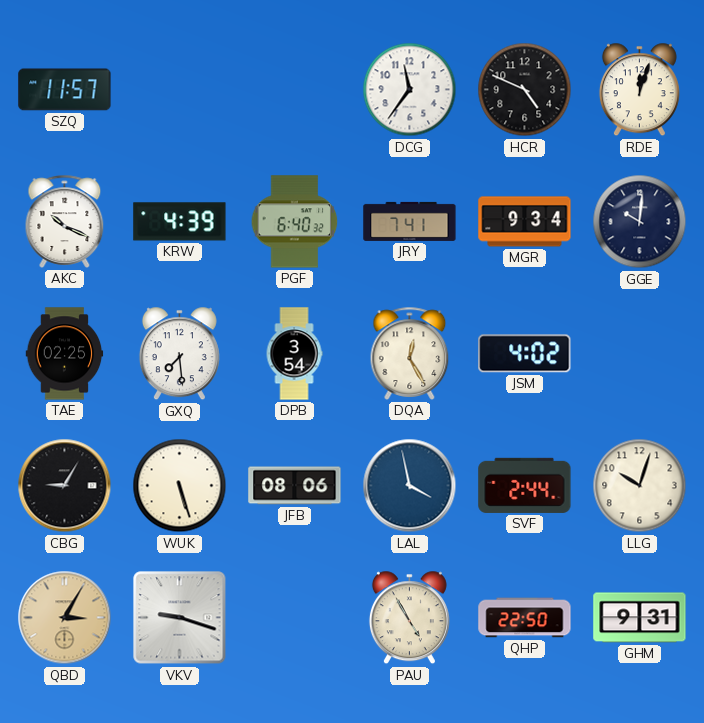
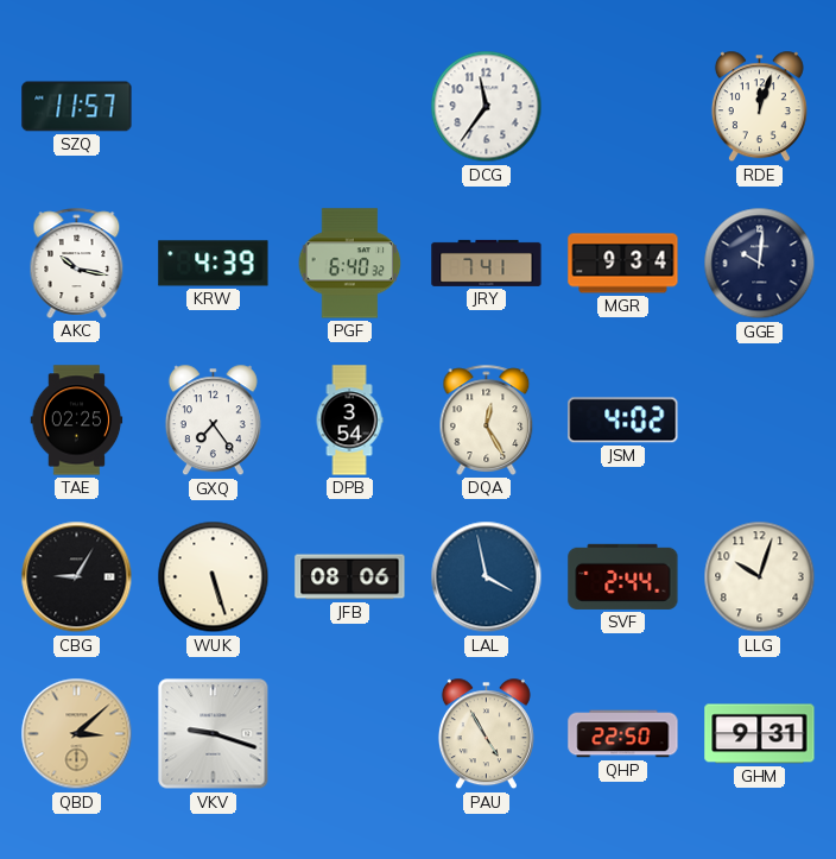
HCR: 4:49 -> none
AKC: 10:19 -> 10:17
GXQ: 7:29 -> 7:24
QBD: 3:05 -> 3:08
